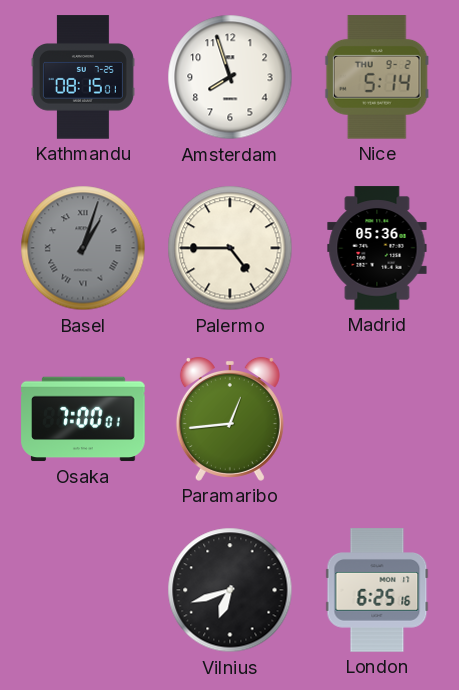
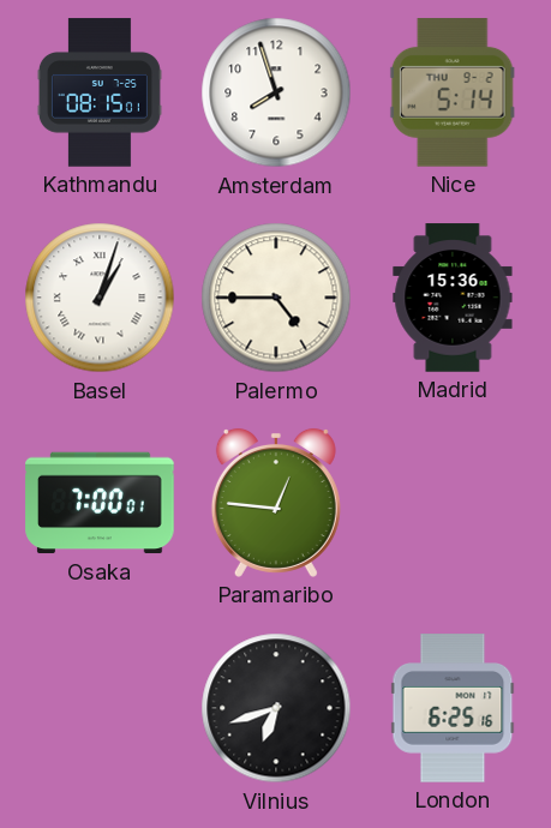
Basel dial: grey -> white
Madrid: 05:36 -> 15:36
Paramaribo: 12:44 -> 12:46
